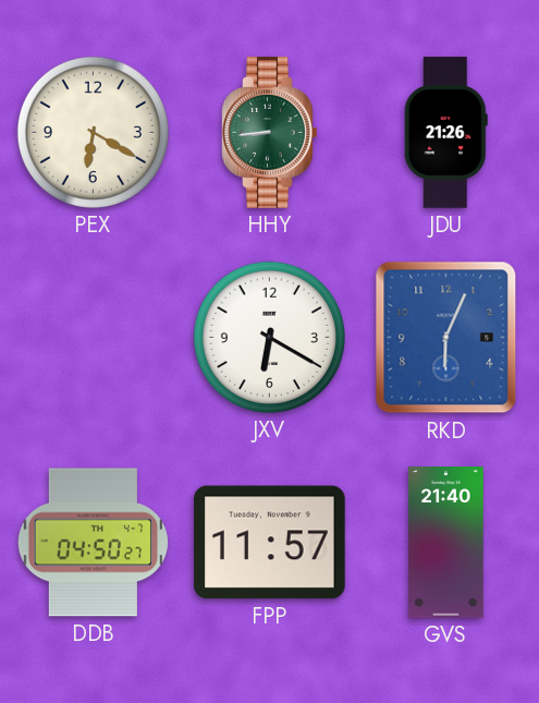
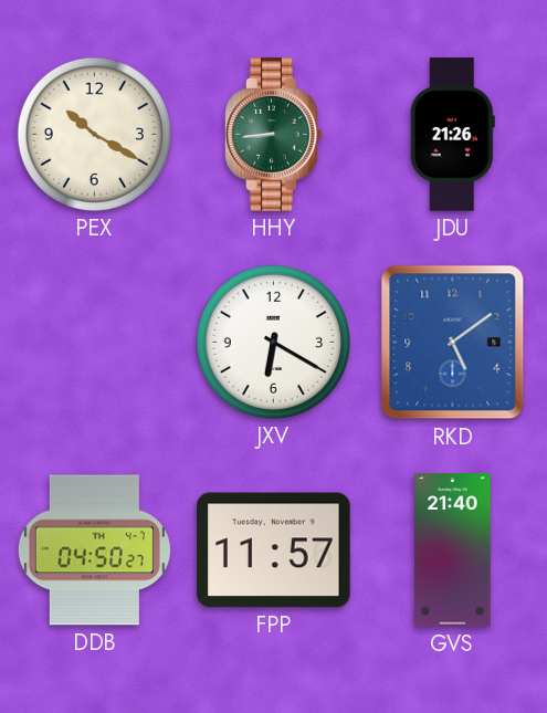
PEX: 6:20 -> 10:20
RKD: 6:04 -> 5:09
